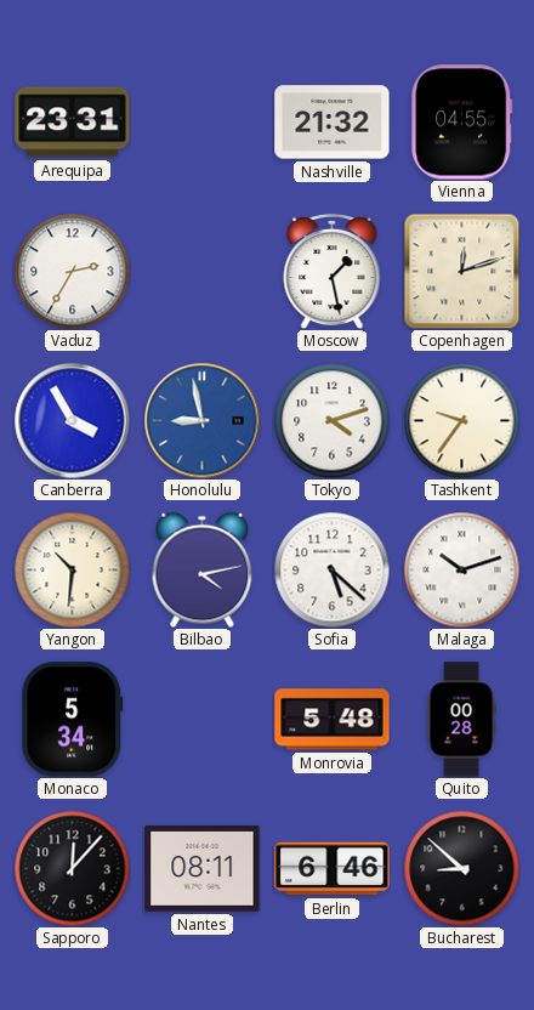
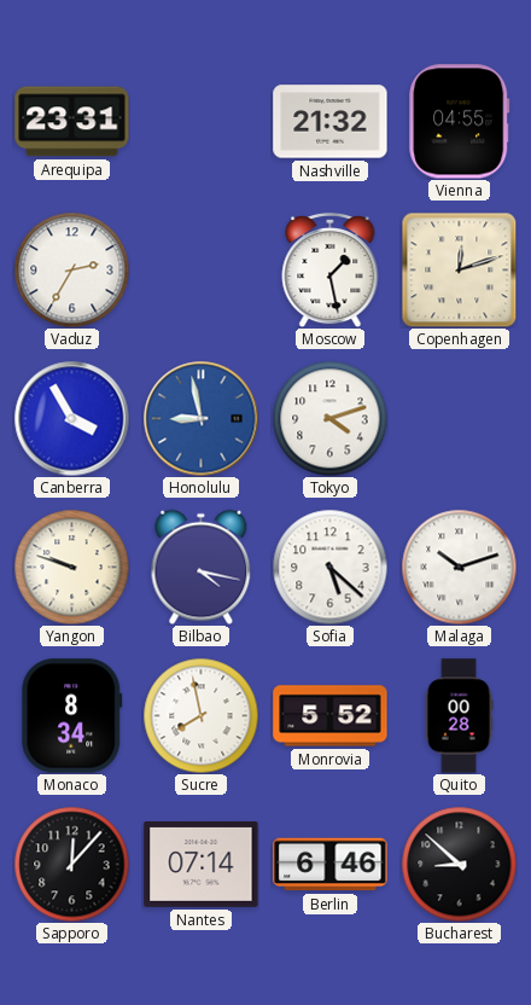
Tashkent: 9:36 -> none
Yangon: 10:31 -> 9:48
Bilbao: 4:13 -> 4:17
Monaco: 5:34 -> 8:34
Sucre: none -> 7:58
Monrovia: 5:48 -> 5:52
Nantes: 08:11 -> 07:14
